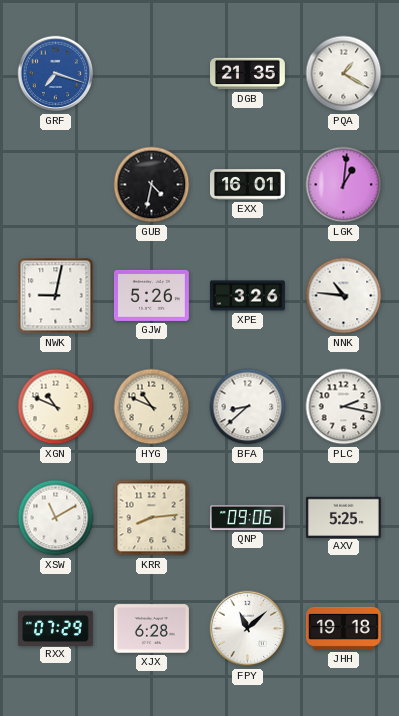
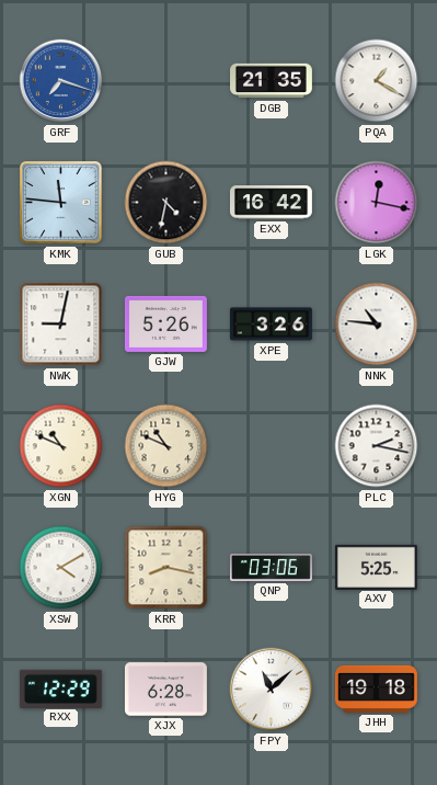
KMK: none -> 11:46
EXX: 16:01 -> 16:42
LGK: 1:01 -> 12:17
BFA: 8:38 -> none
XSW: 11:10 -> 4:10
KRR: 8:14 -> 8:17
QNP: 09:06 -> 03:06
RXX: 07:29 -> 12:29
